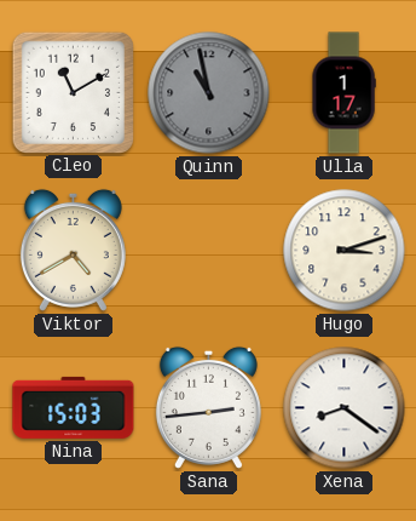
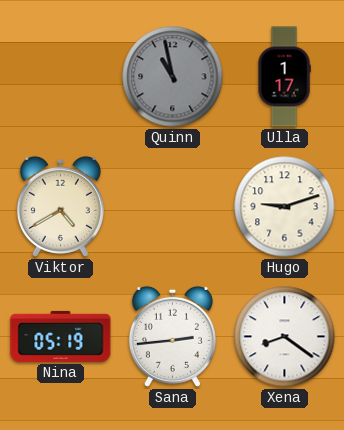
Cleo: 11:10 -> none
Hugo: 3:12 -> 9:12
Nina: 15:03 -> 05:19
